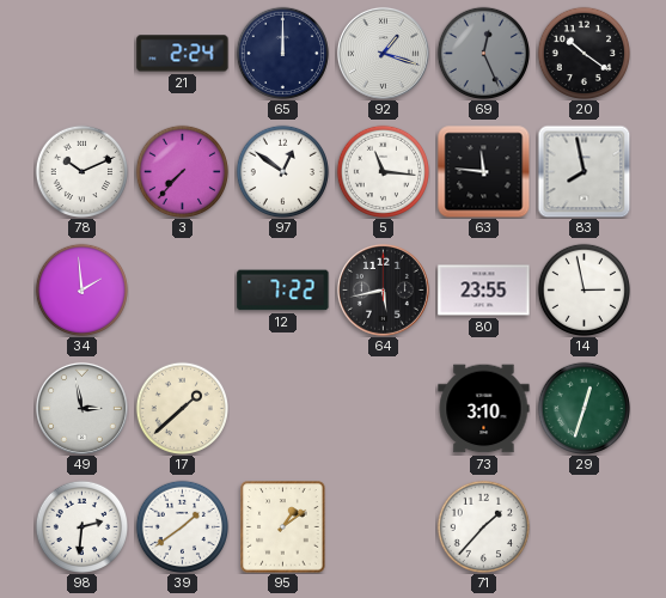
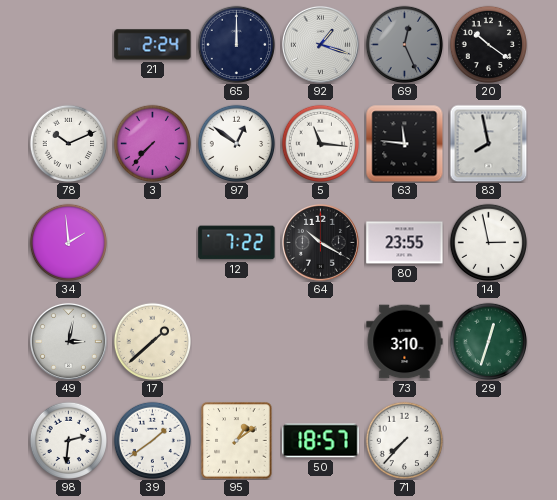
64: 5:43 -> 10:20
49: 2:58 -> 3:02
50: none -> 18:57
71: 1:37 -> 7:37
